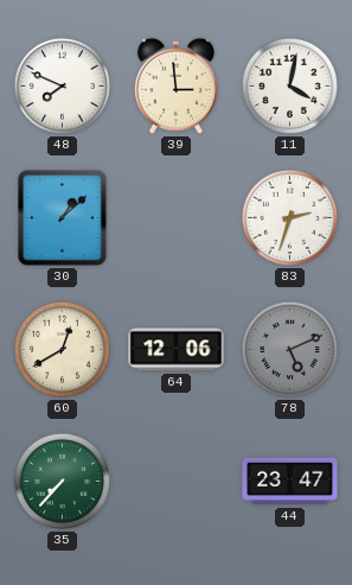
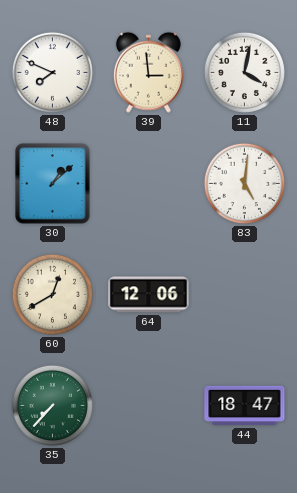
83: 2:33 -> 5:01
78: 5:11 -> none
44: 23:47 -> 18:47
